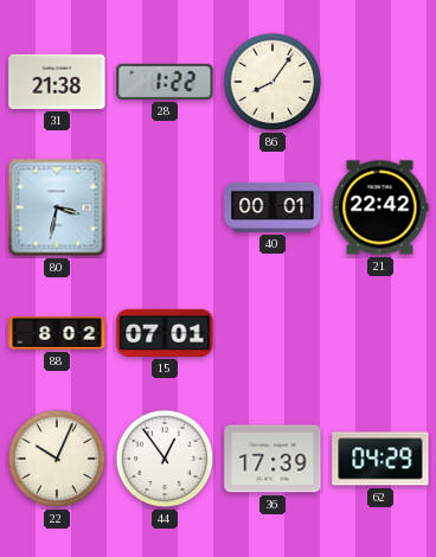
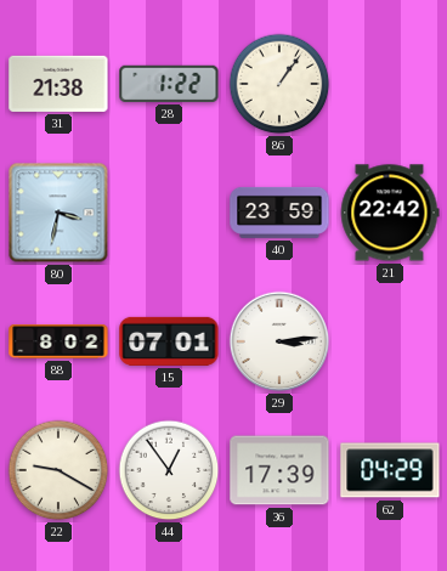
86: 8:06 -> 1:06
40: 00:01 -> 23:59
29: none -> 3:14
22: 10:04 -> 9:20
